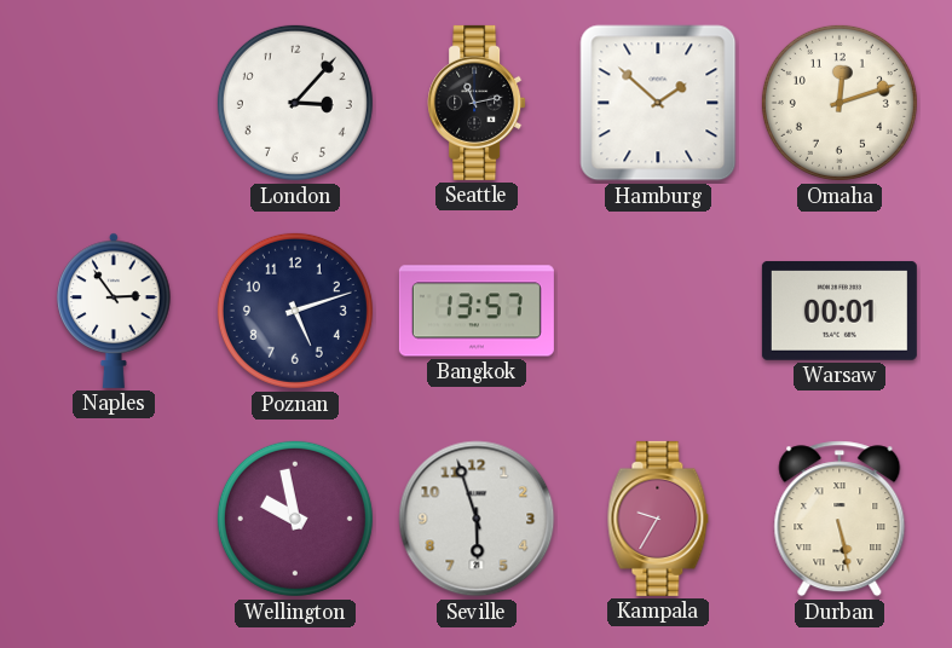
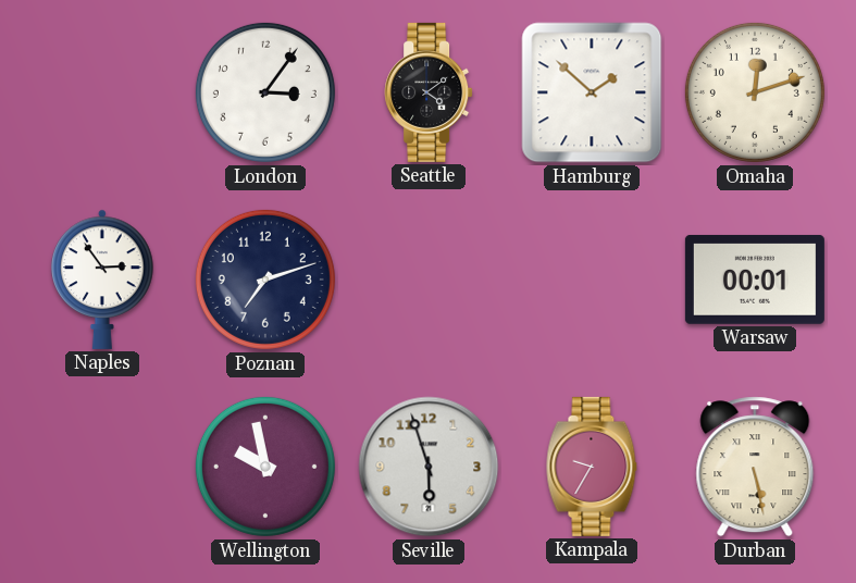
London: 3:07 -> 3:06
Seattle: 11:13 -> 4:09
Poznan: 5:12 -> 7:12
Bangkok: 13:57 -> none
